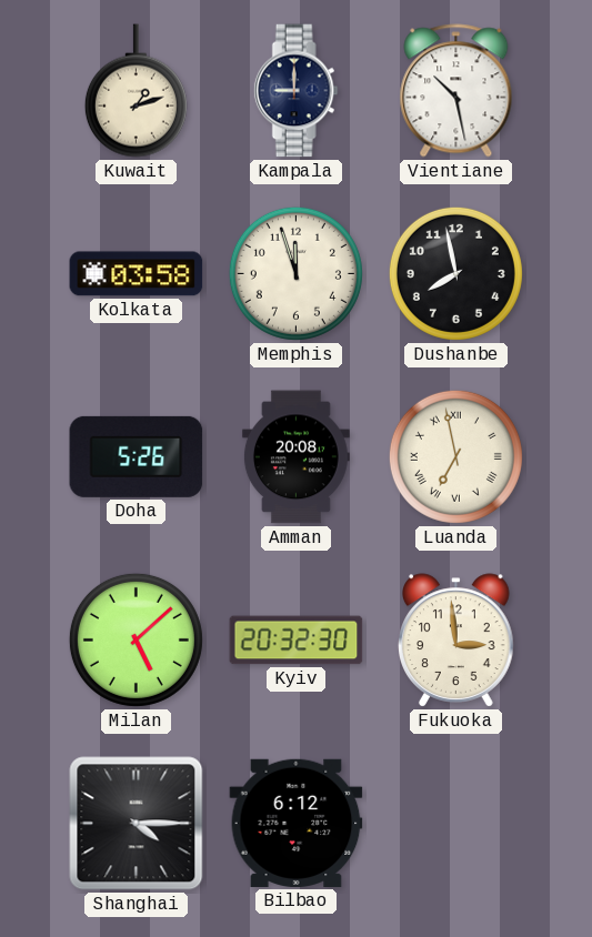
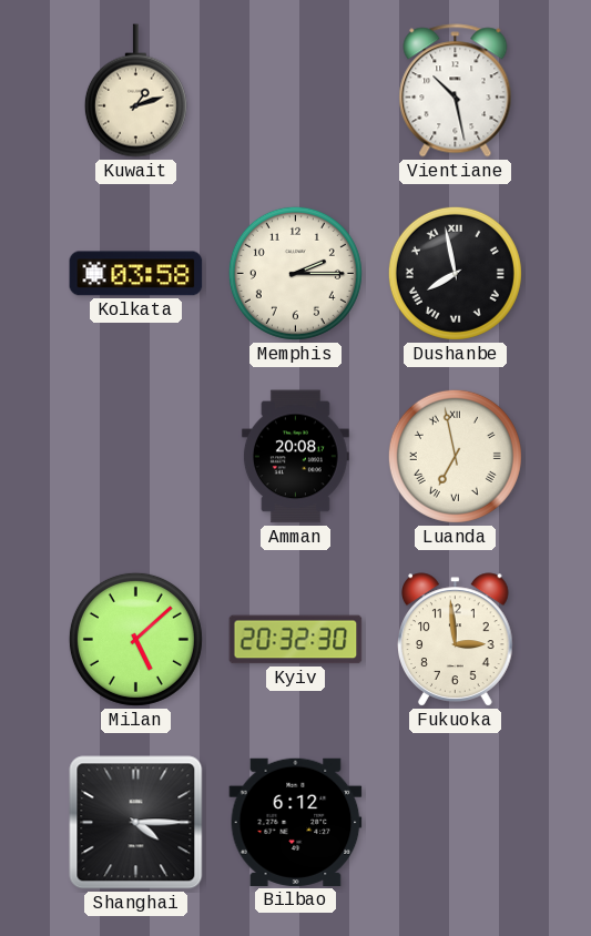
Kampala: 9:00 -> none
Memphis: 11:57 -> 2:15
Dushanbe numerals: Arabic -> Roman
Doha: 5:26 -> none
